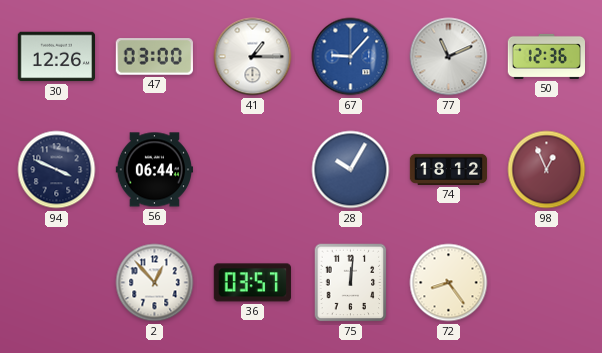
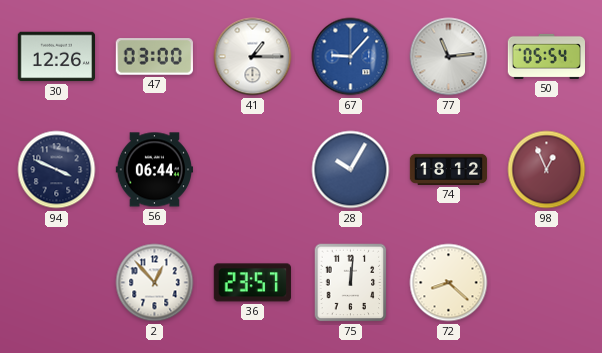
77: 11:11 -> 11:14
50: 12:36 -> 05:54
36: 03:57 -> 23:57
72: 8:24 -> 8:22
